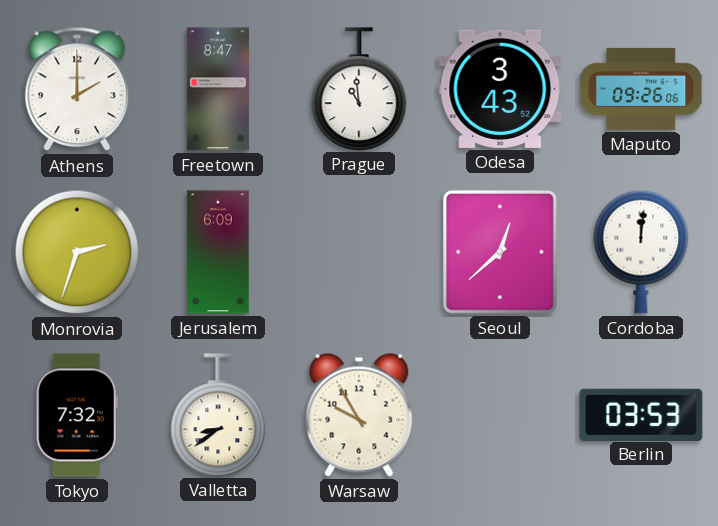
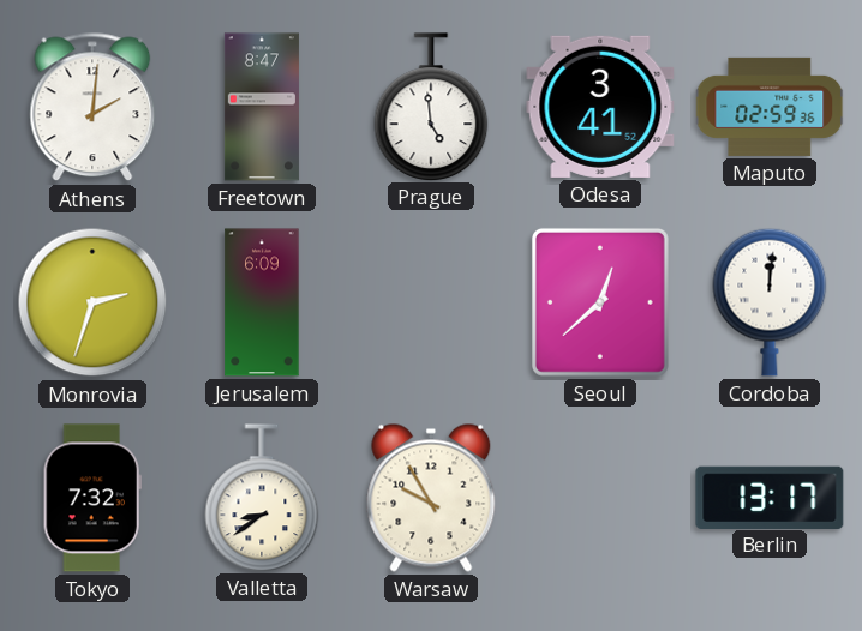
Athens: 2:00 -> 2:01
Prague: 10:59 -> 4:59
Odesa: 3:43 -> 3:41
Maputo: 09:26 -> 02:59
Berlin: 03:53 -> 13:17
